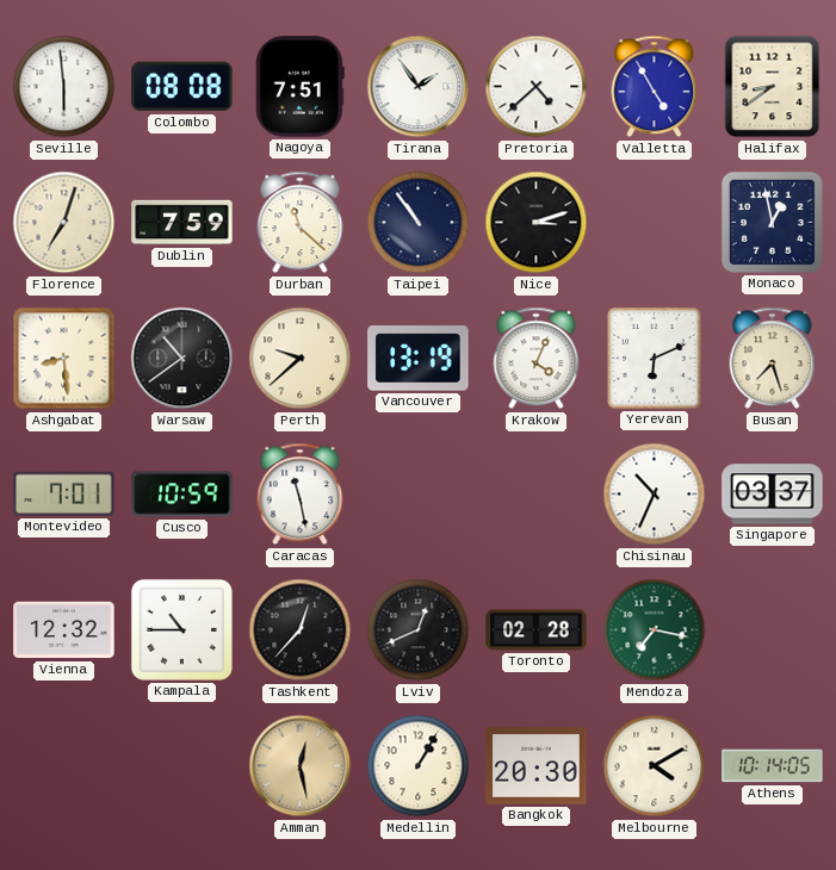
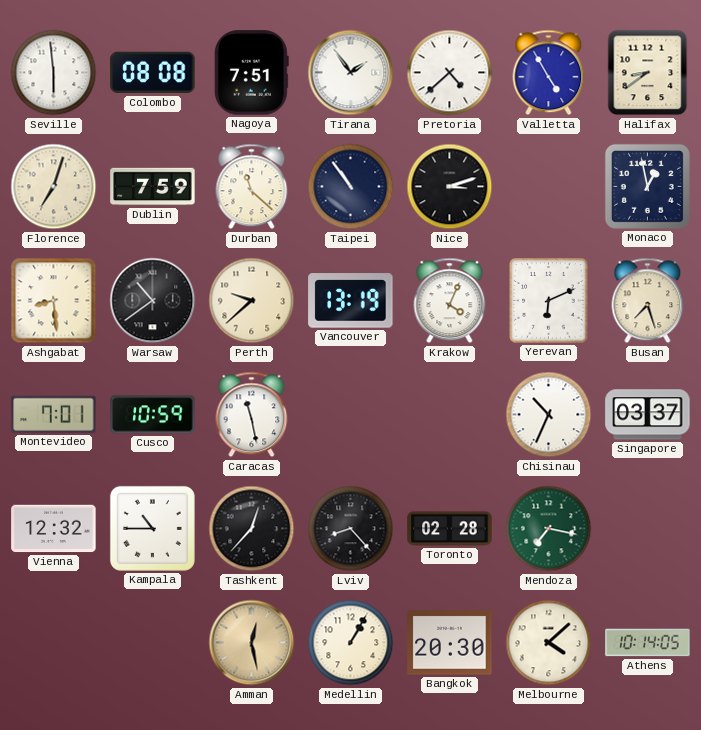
Lviv: 12:41 -> 8:23
Melbourne: 4:10 -> 4:08
